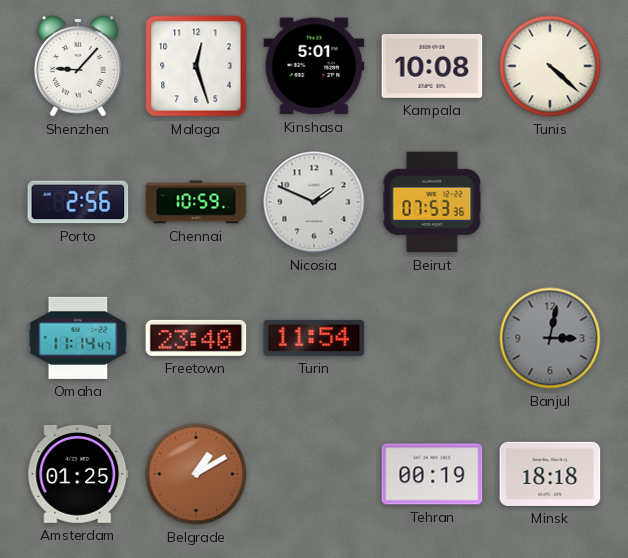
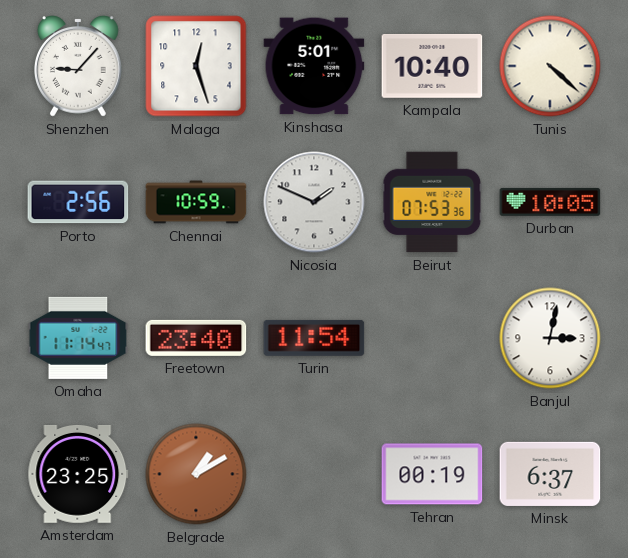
Kampala: 10:08 -> 10:40
Durban: none -> 10:05
Banjul dial: grey -> white
Amsterdam: 01:25 -> 23:25
Minsk: 18:18 -> 6:37
